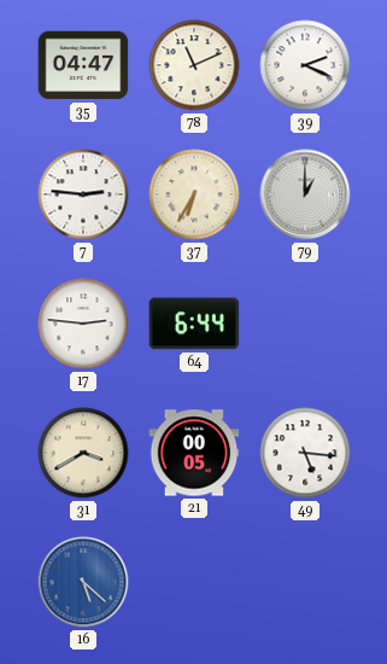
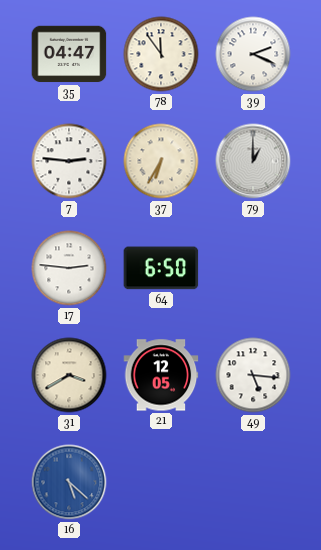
78: 11:11 -> 11:54
64: 6:44 -> 6:50
21: 00:05 -> 12:05
